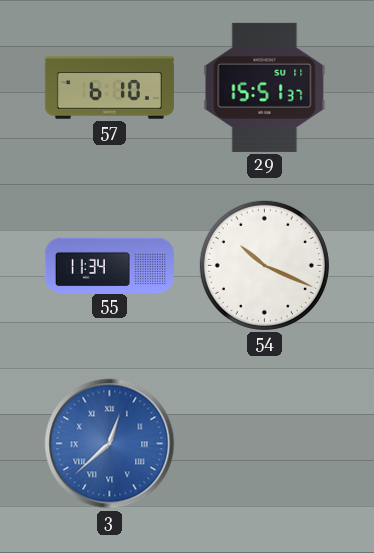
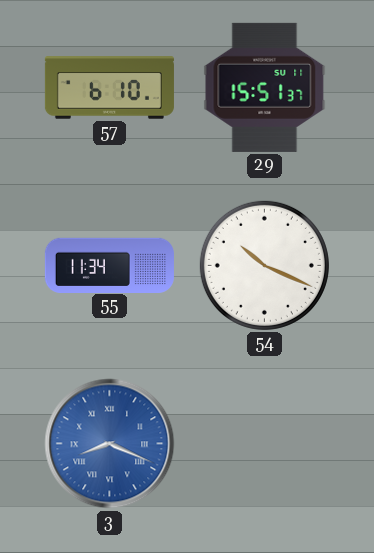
3: 12:38 -> 8:19
